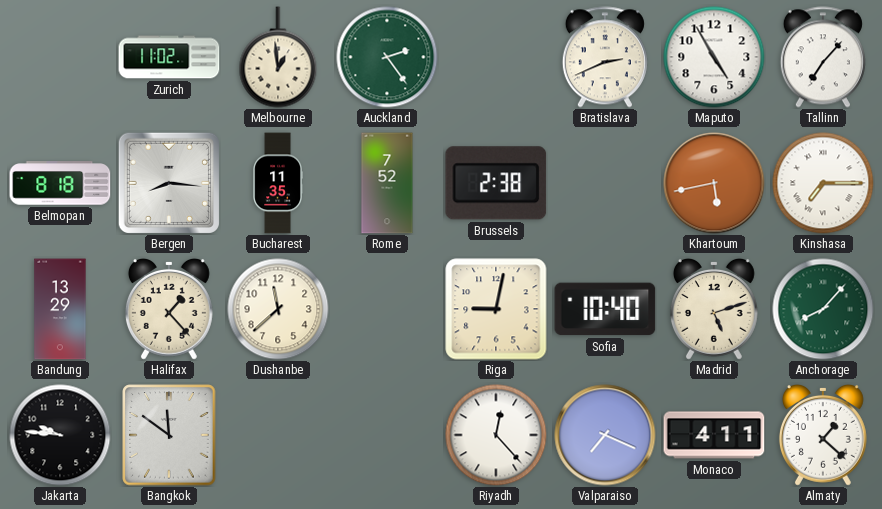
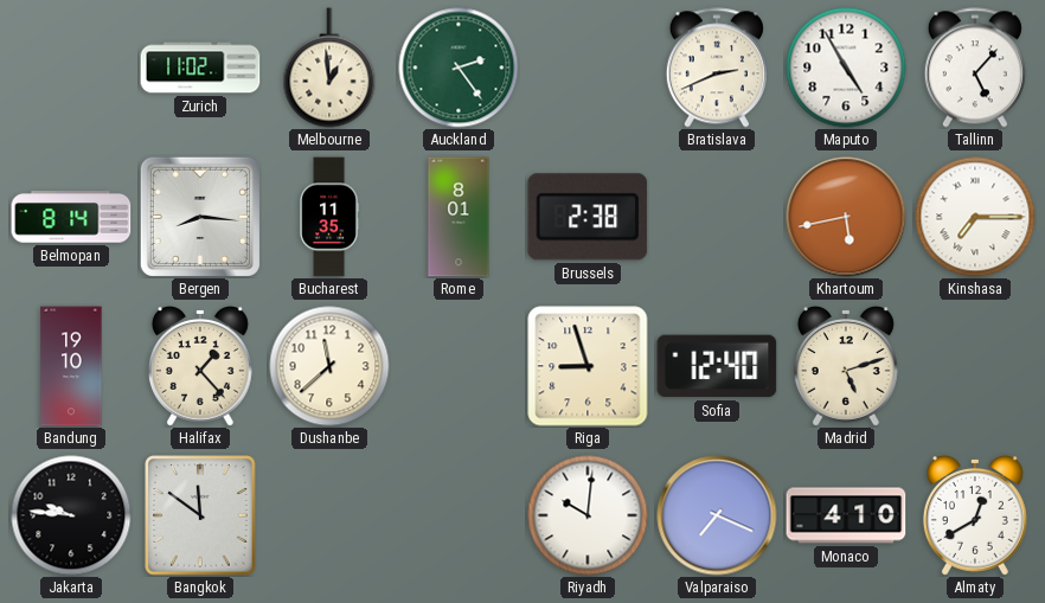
Tallinn: 7:07 -> 5:07
Belmopan: 8:18 -> 8:14
Rome: 7:52 -> 8:01
Bandung: 13:29 -> 19:10
Riga: 9:02 -> 8:57
Sofia: 10:40 -> 12:40
Anchorage: 8:07 -> none
Riyadh: 12:23 -> 10:01
Monaco: 4:11 -> 4:10
Almaty: 1:22 -> 12:40
